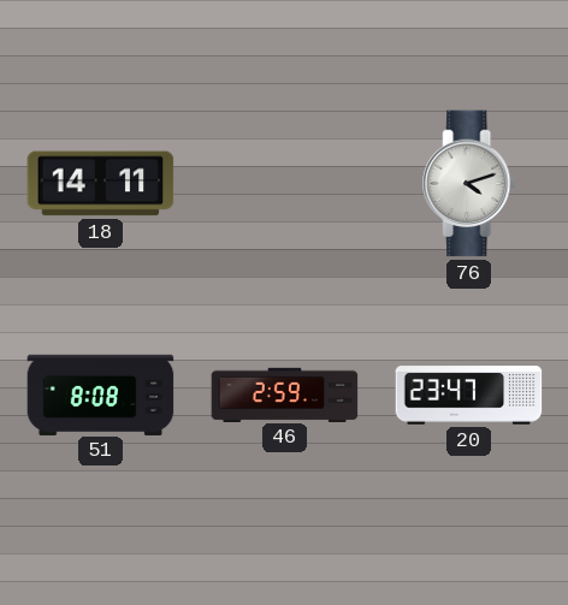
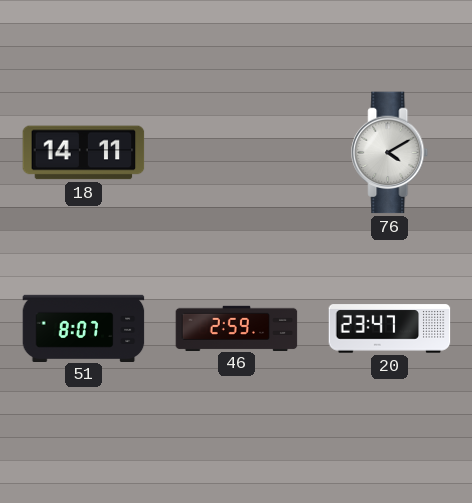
76: 4:12 -> 4:10
51: 8:08 -> 8:07
